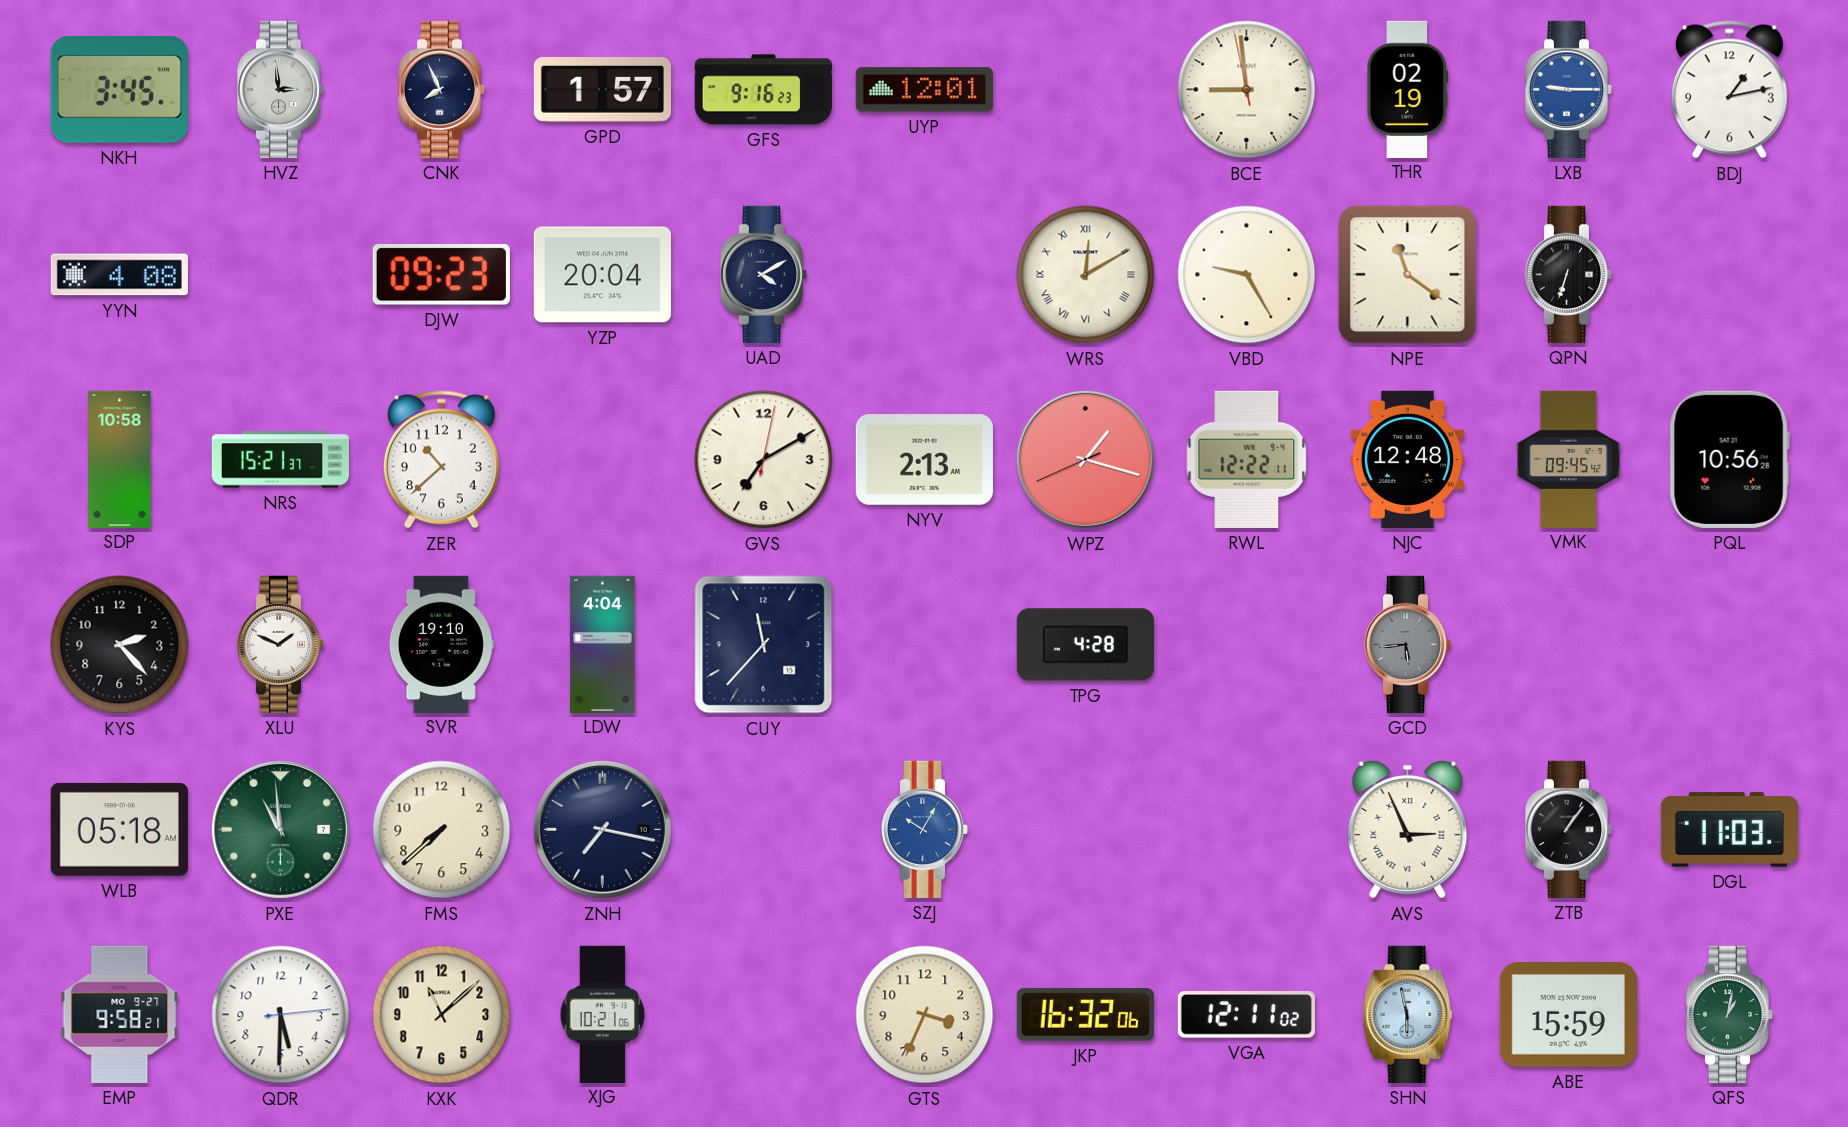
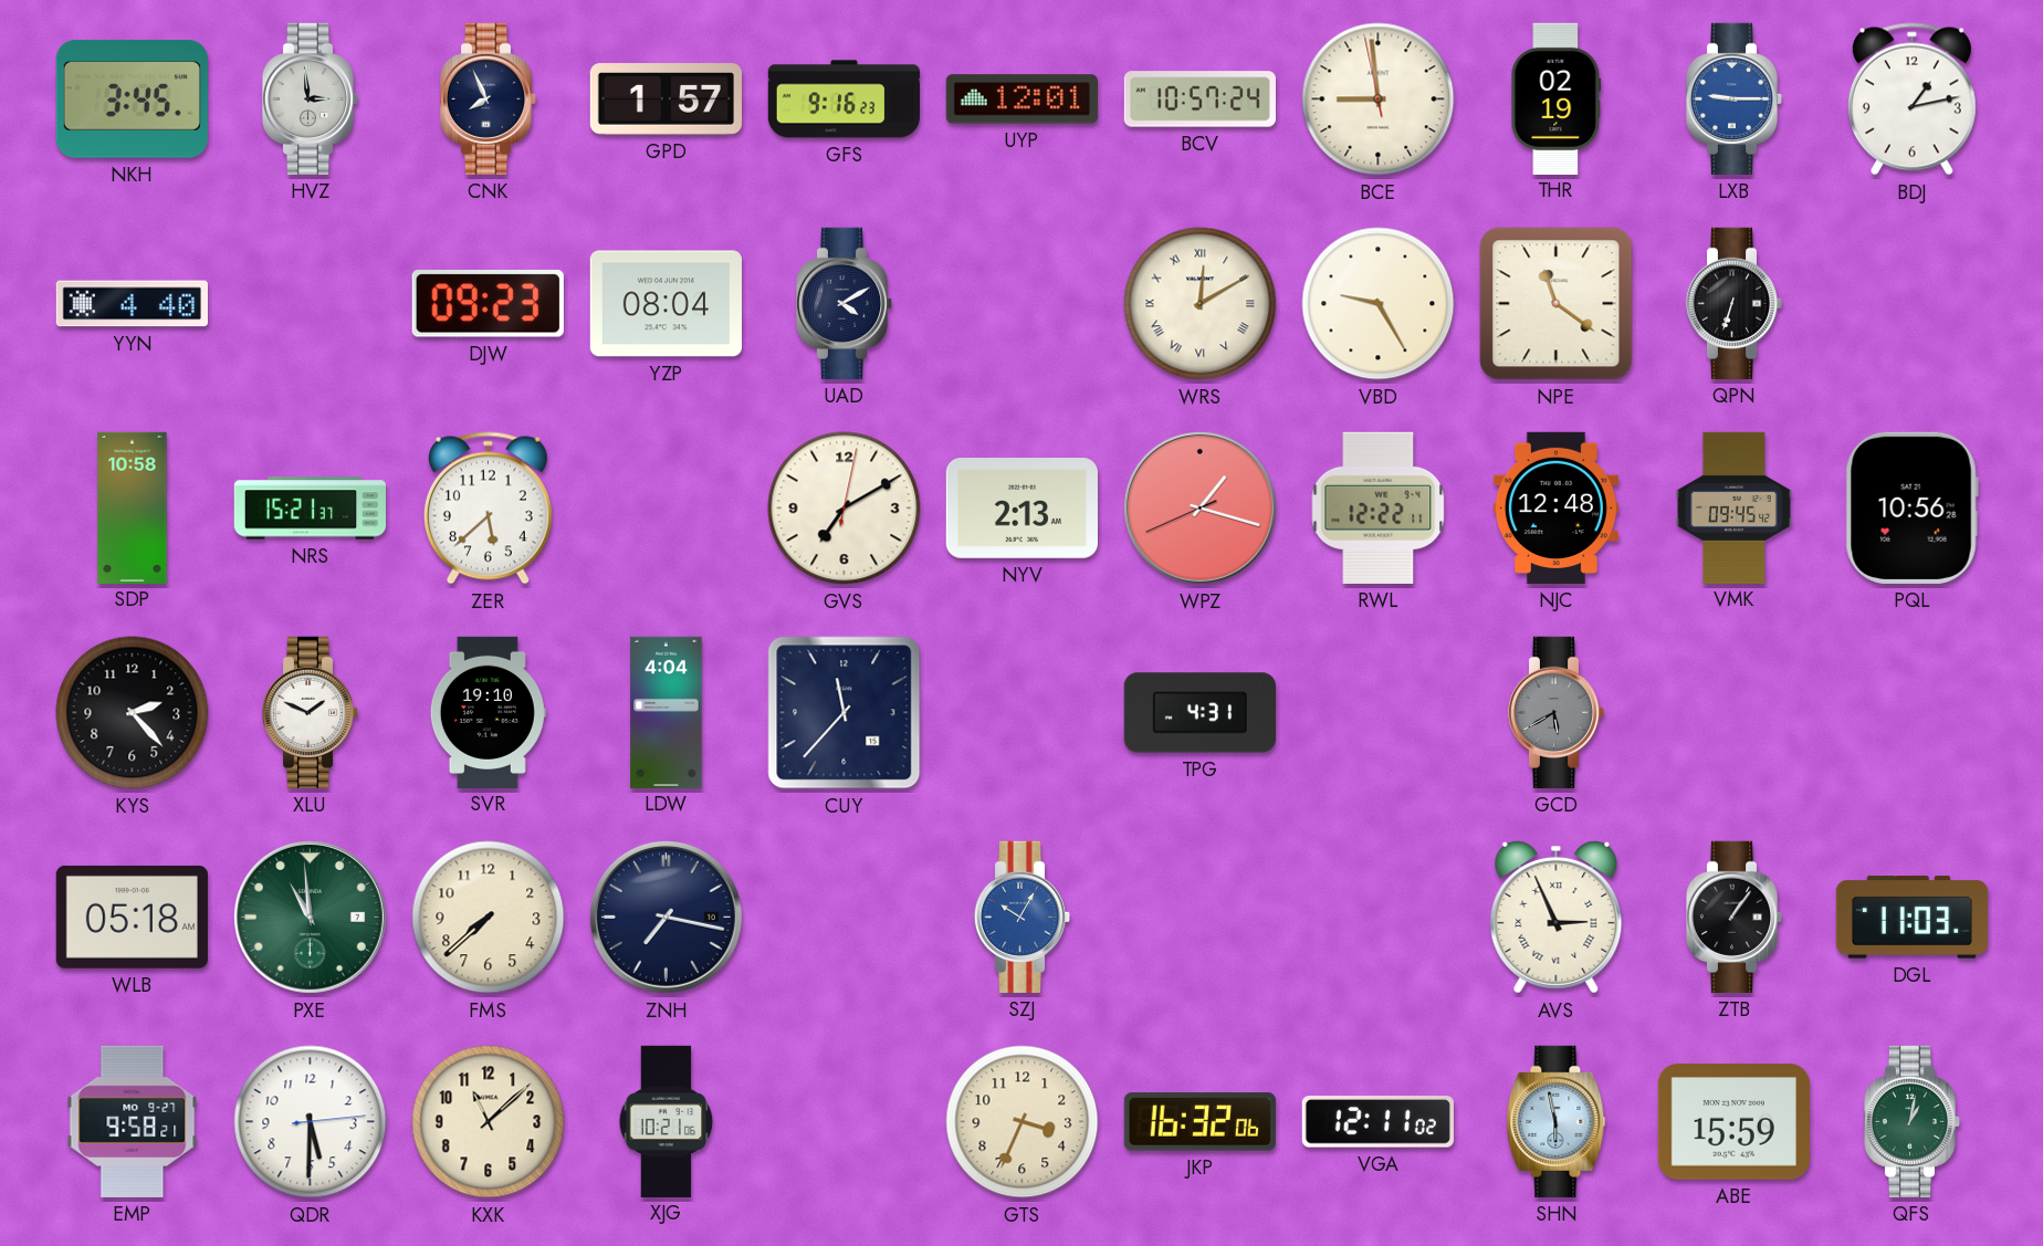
BCV: none -> 10:57
YYN: 4:08 -> 4:40
YZP: 20:04 -> 08:04
ZER: 10:38 -> 5:38
TPG: 4:28 -> 4:31
GCD: 5:44 -> 5:40
